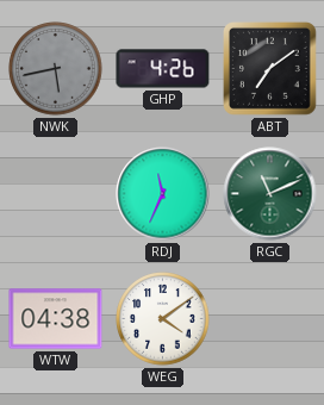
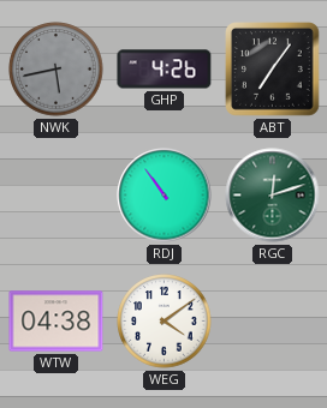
ABT: 7:09 -> 7:06
RDJ: 11:34 -> 10:54
RGC: 11:11 -> 12:12
